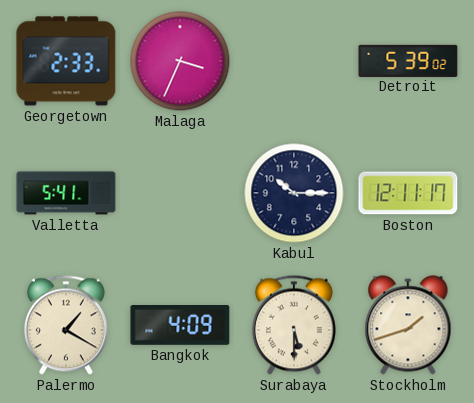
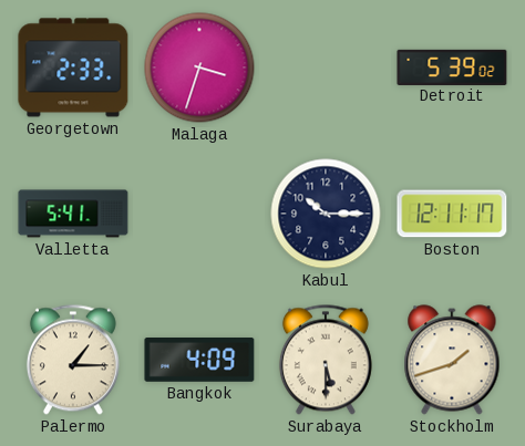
Malaga: 3:34 -> 3:33
Palermo: 1:20 -> 1:15
